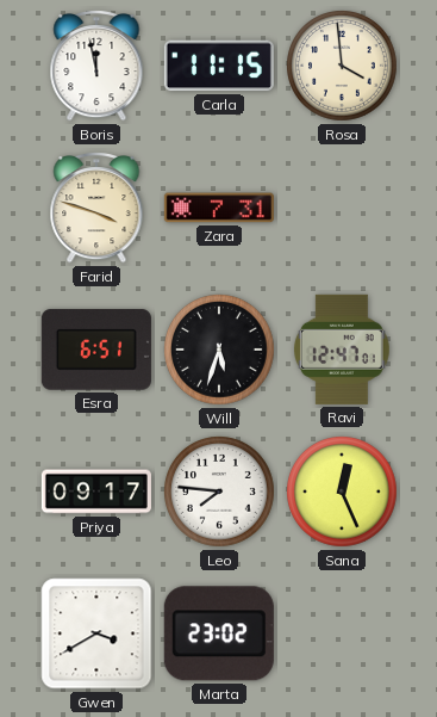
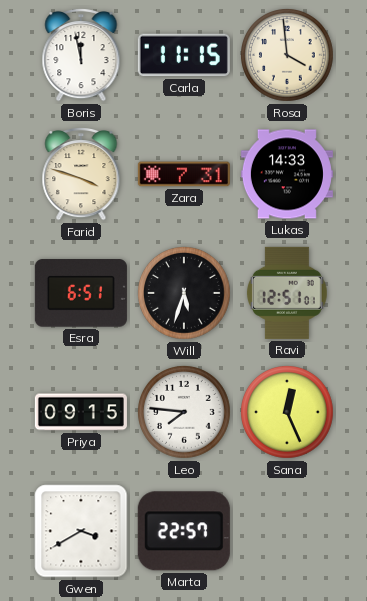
Lukas: none -> 14:33
Ravi: 12:47 -> 12:51
Priya: 09:17 -> 09:15
Marta: 23:02 -> 22:57
